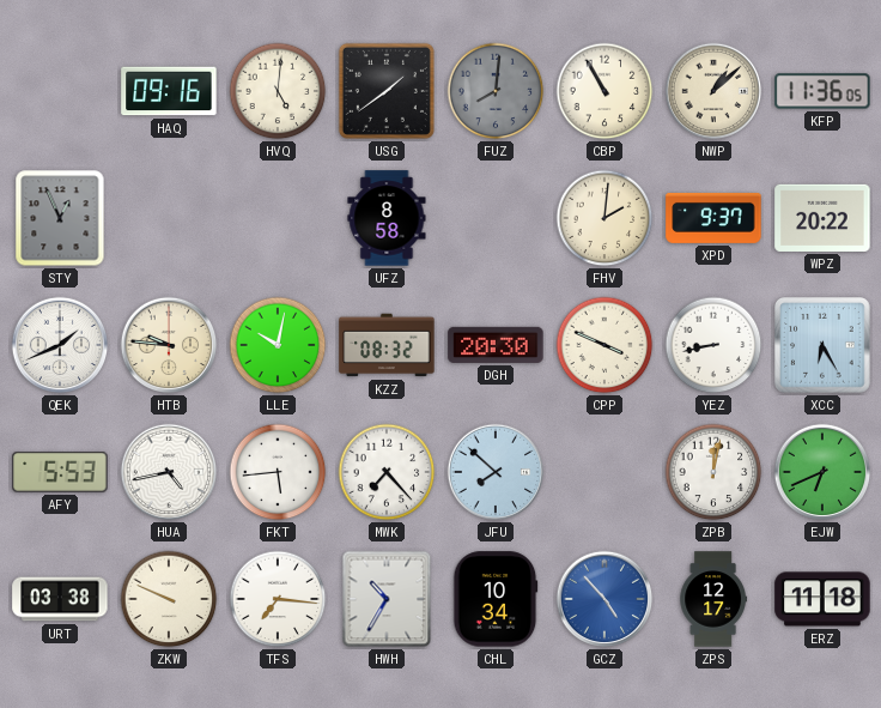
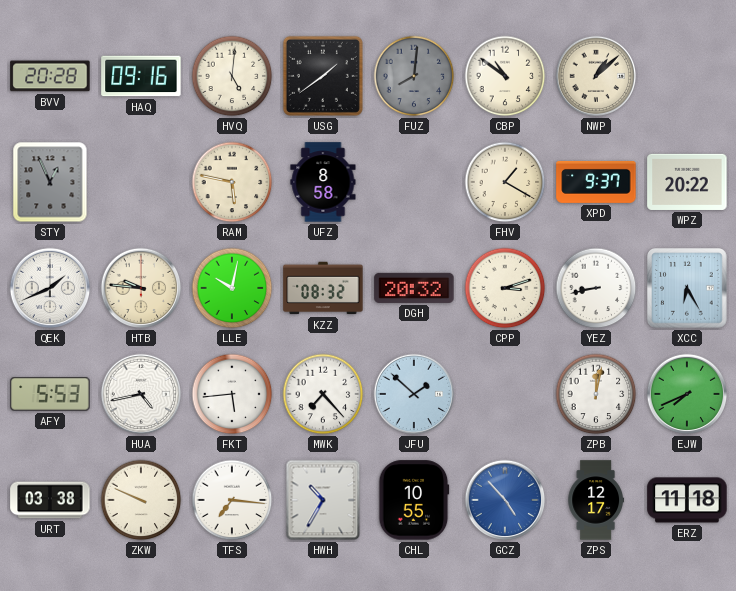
BVV: none -> 20:28
CBP: 10:55 -> 10:51
KFP: 11:36 -> none
RAM: none -> 5:47
FHV: 2:01 -> 1:20
DGH: 20:30 -> 20:32
CPP: 3:49 -> 3:12
JFU: 7:52 -> 1:52
EJW: 6:41 -> 7:41
CHL: 10:34 -> 10:55
